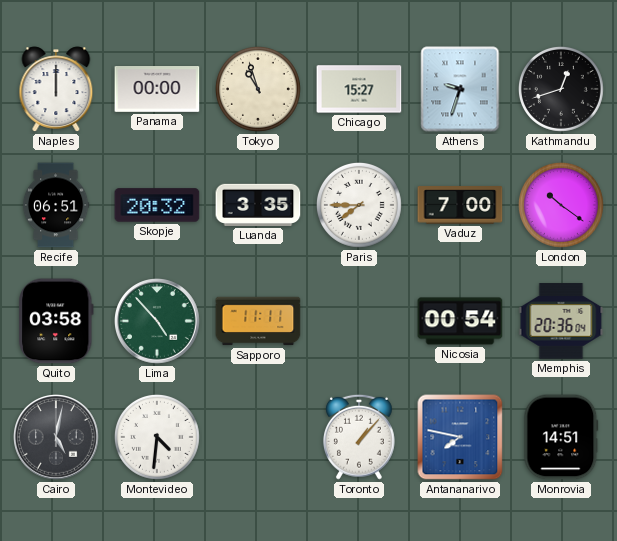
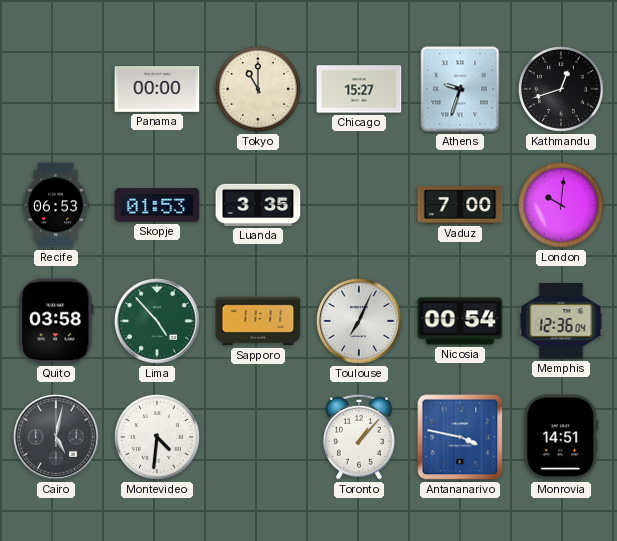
Naples: 12:00 -> none
Tokyo: 10:57 -> 11:00
Recife: 06:51 -> 06:53
Skopje: 20:32 -> 01:53
Paris: 7:45 -> none
London: 10:21 -> 10:01
Toulouse: none -> 7:04
Memphis: 20:36 -> 12:36
Antananarivo: 7:47 -> 3:47
